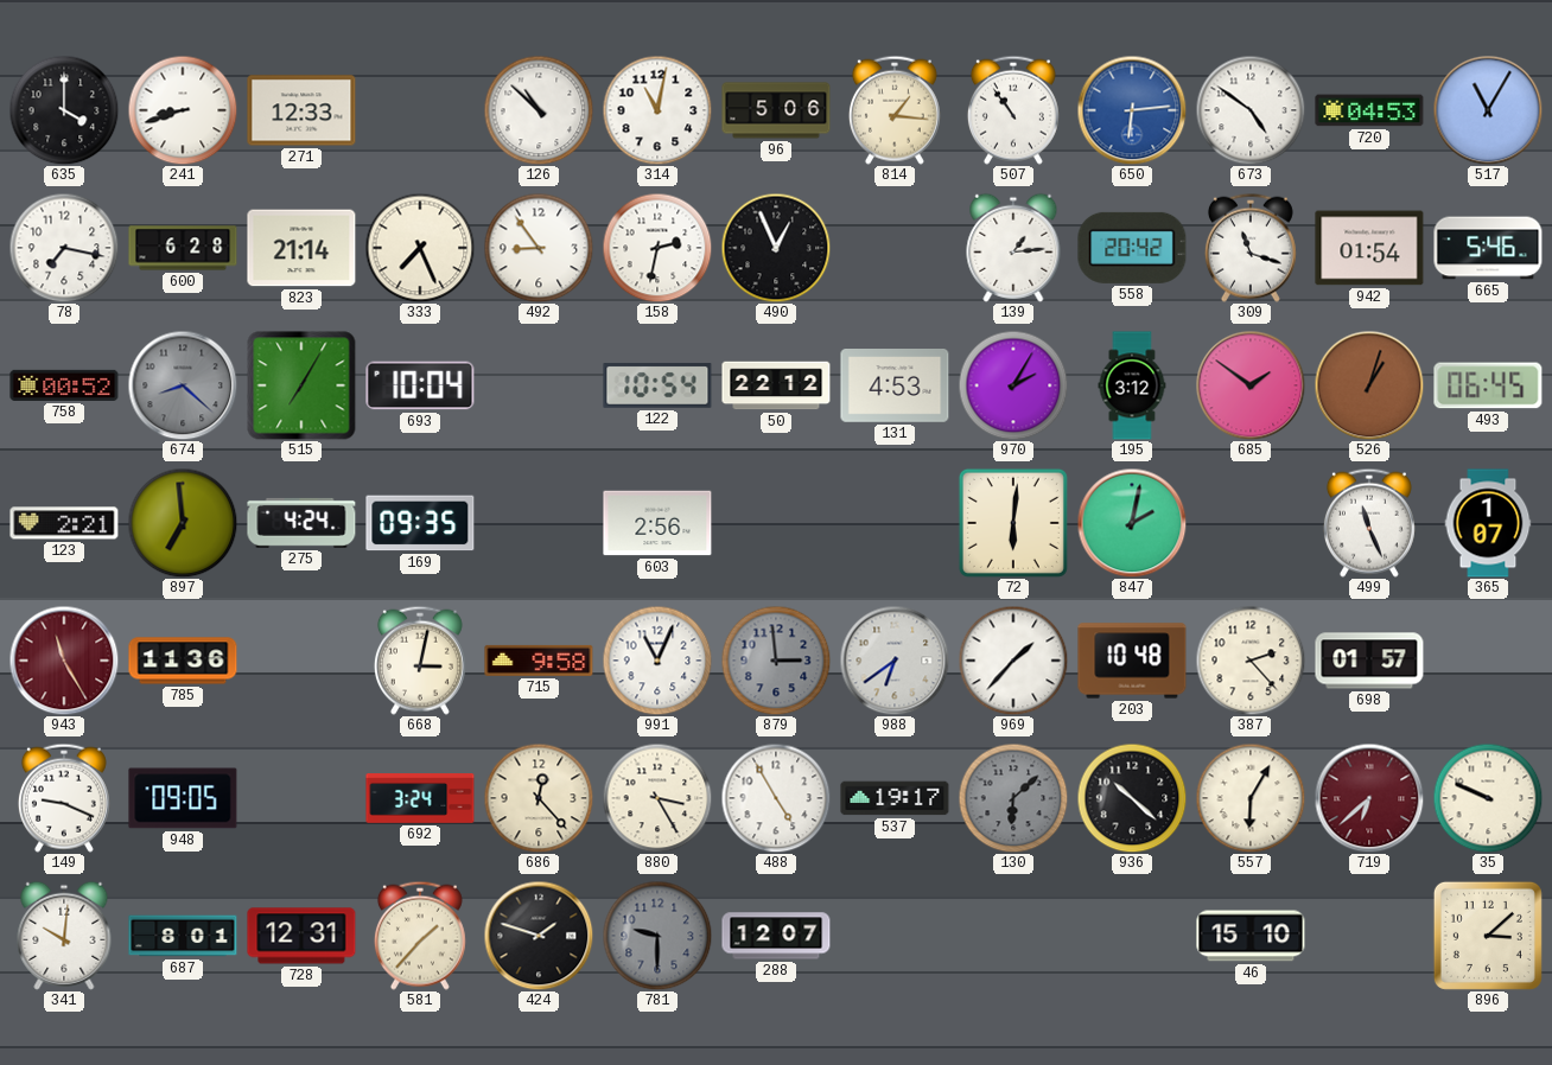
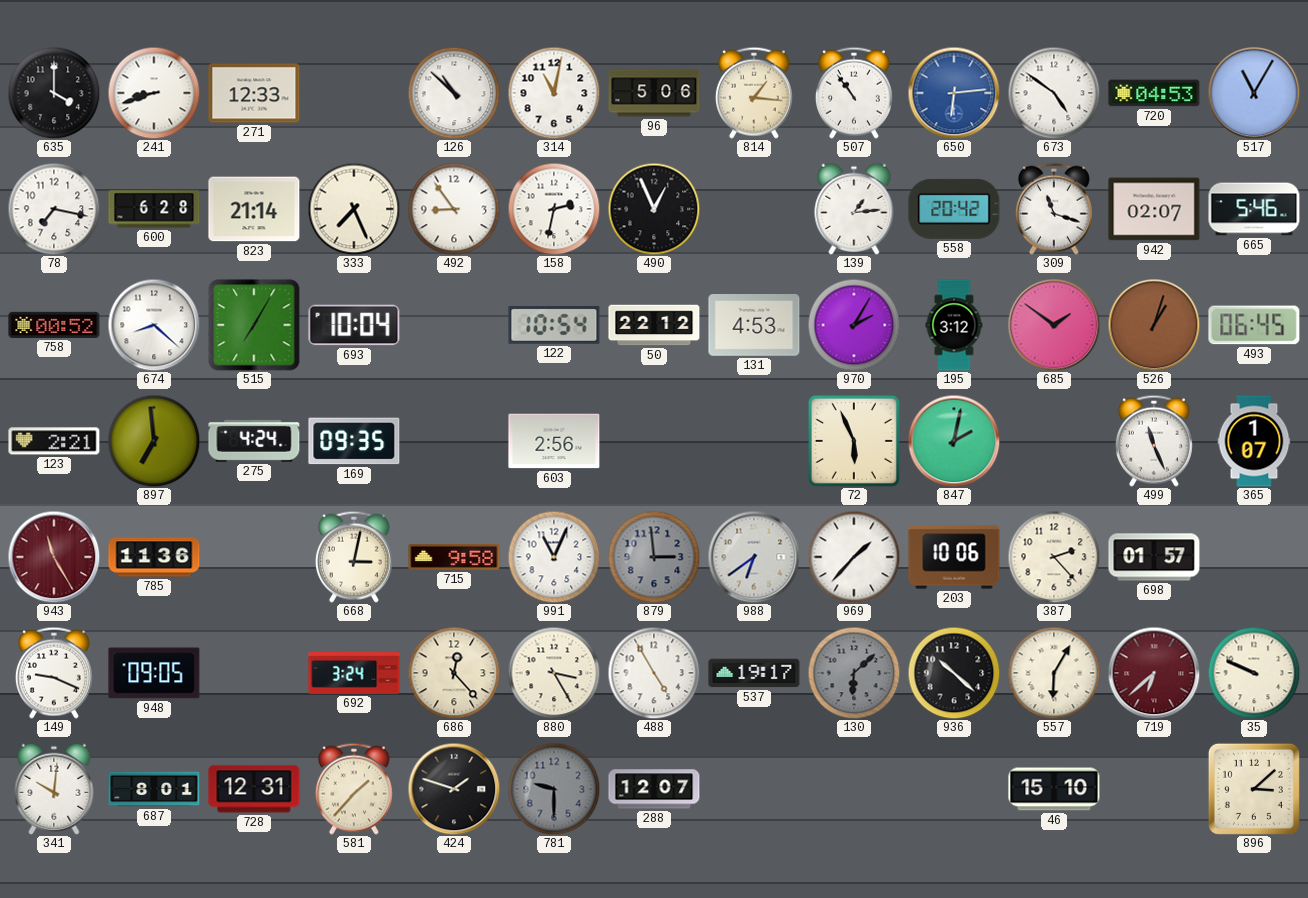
942: 01:54 -> 02:07
674 dial: grey -> white
72: 6:01 -> 5:56
203: 10:48 -> 10:06
